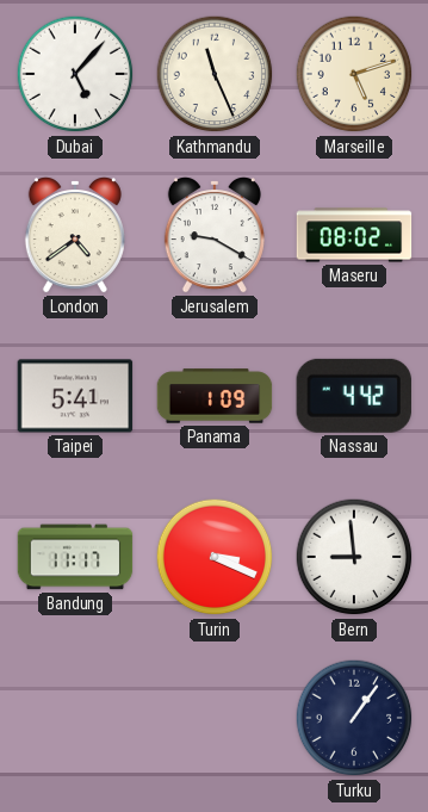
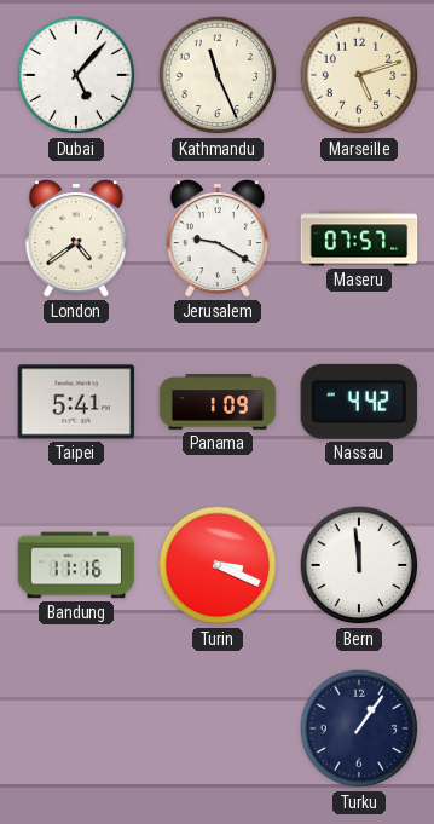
Maseru: 08:02 -> 07:57
Bandung: 11:17 -> 11:16
Bern: 8:59 -> 11:59
